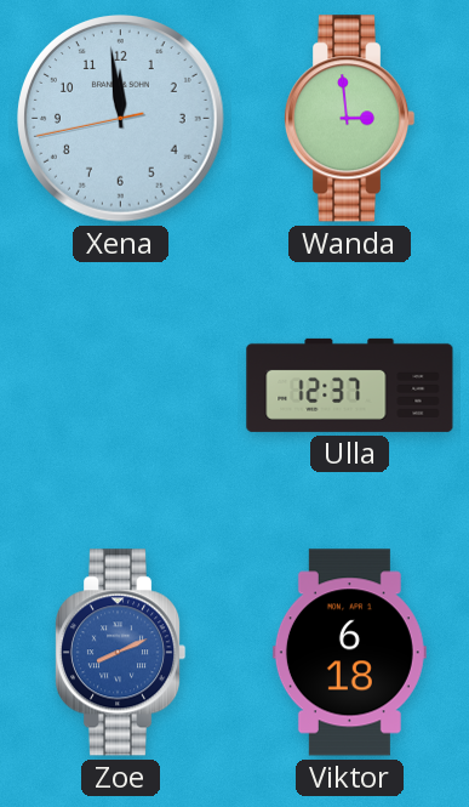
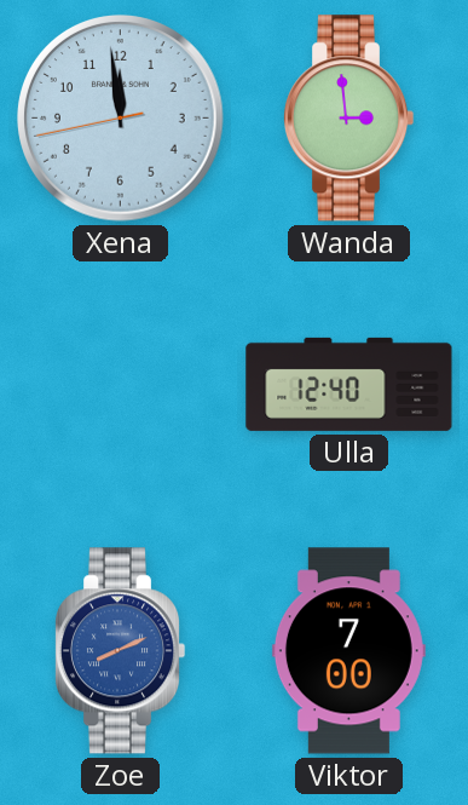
Ulla: 12:37 -> 12:40
Viktor: 6:18 -> 7:00
